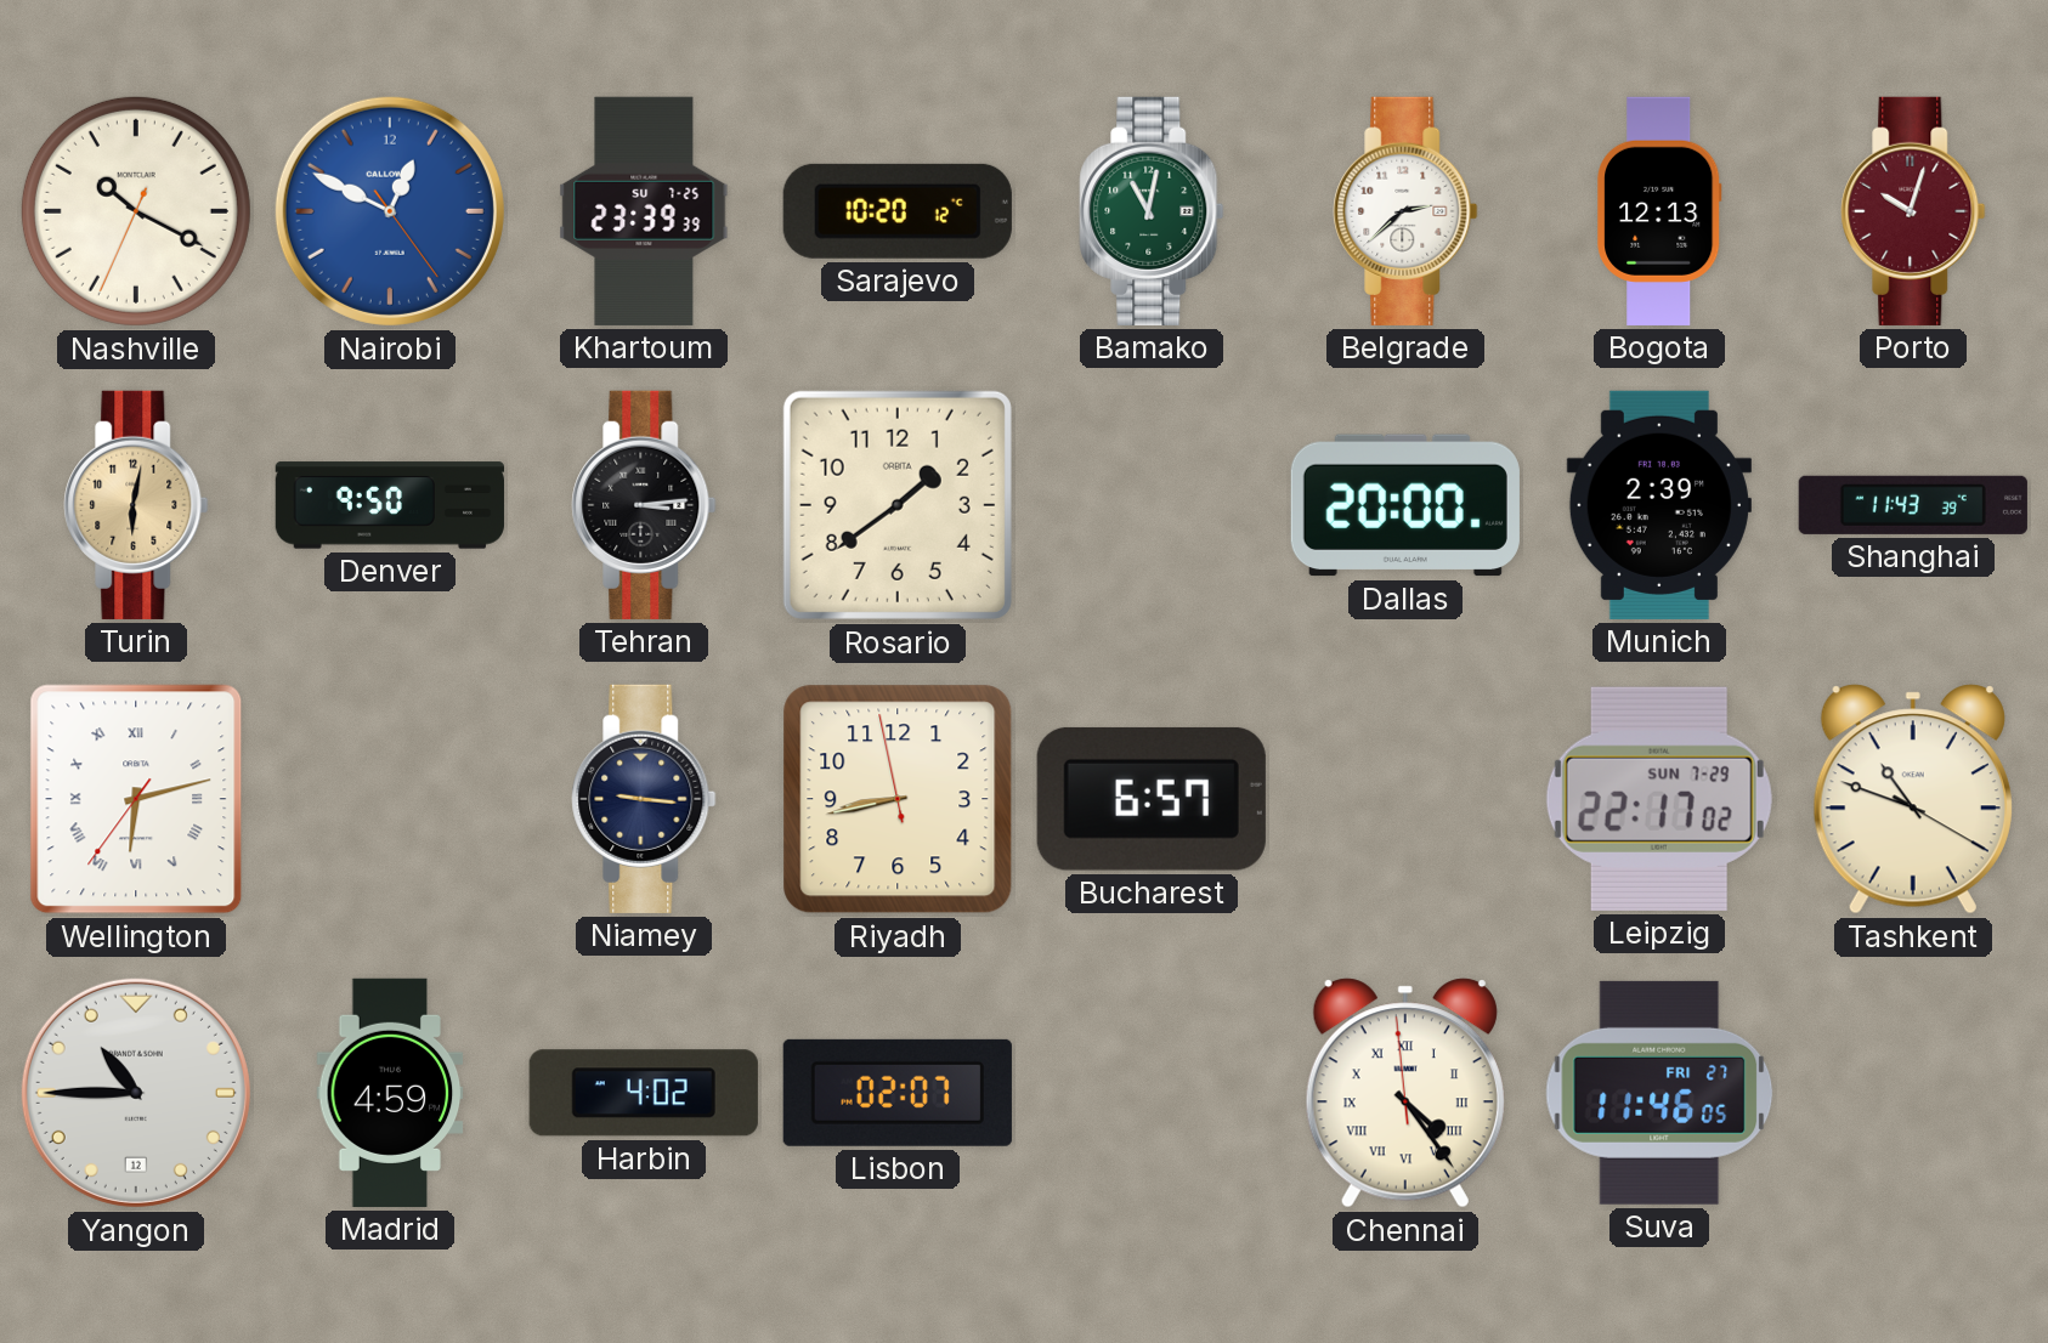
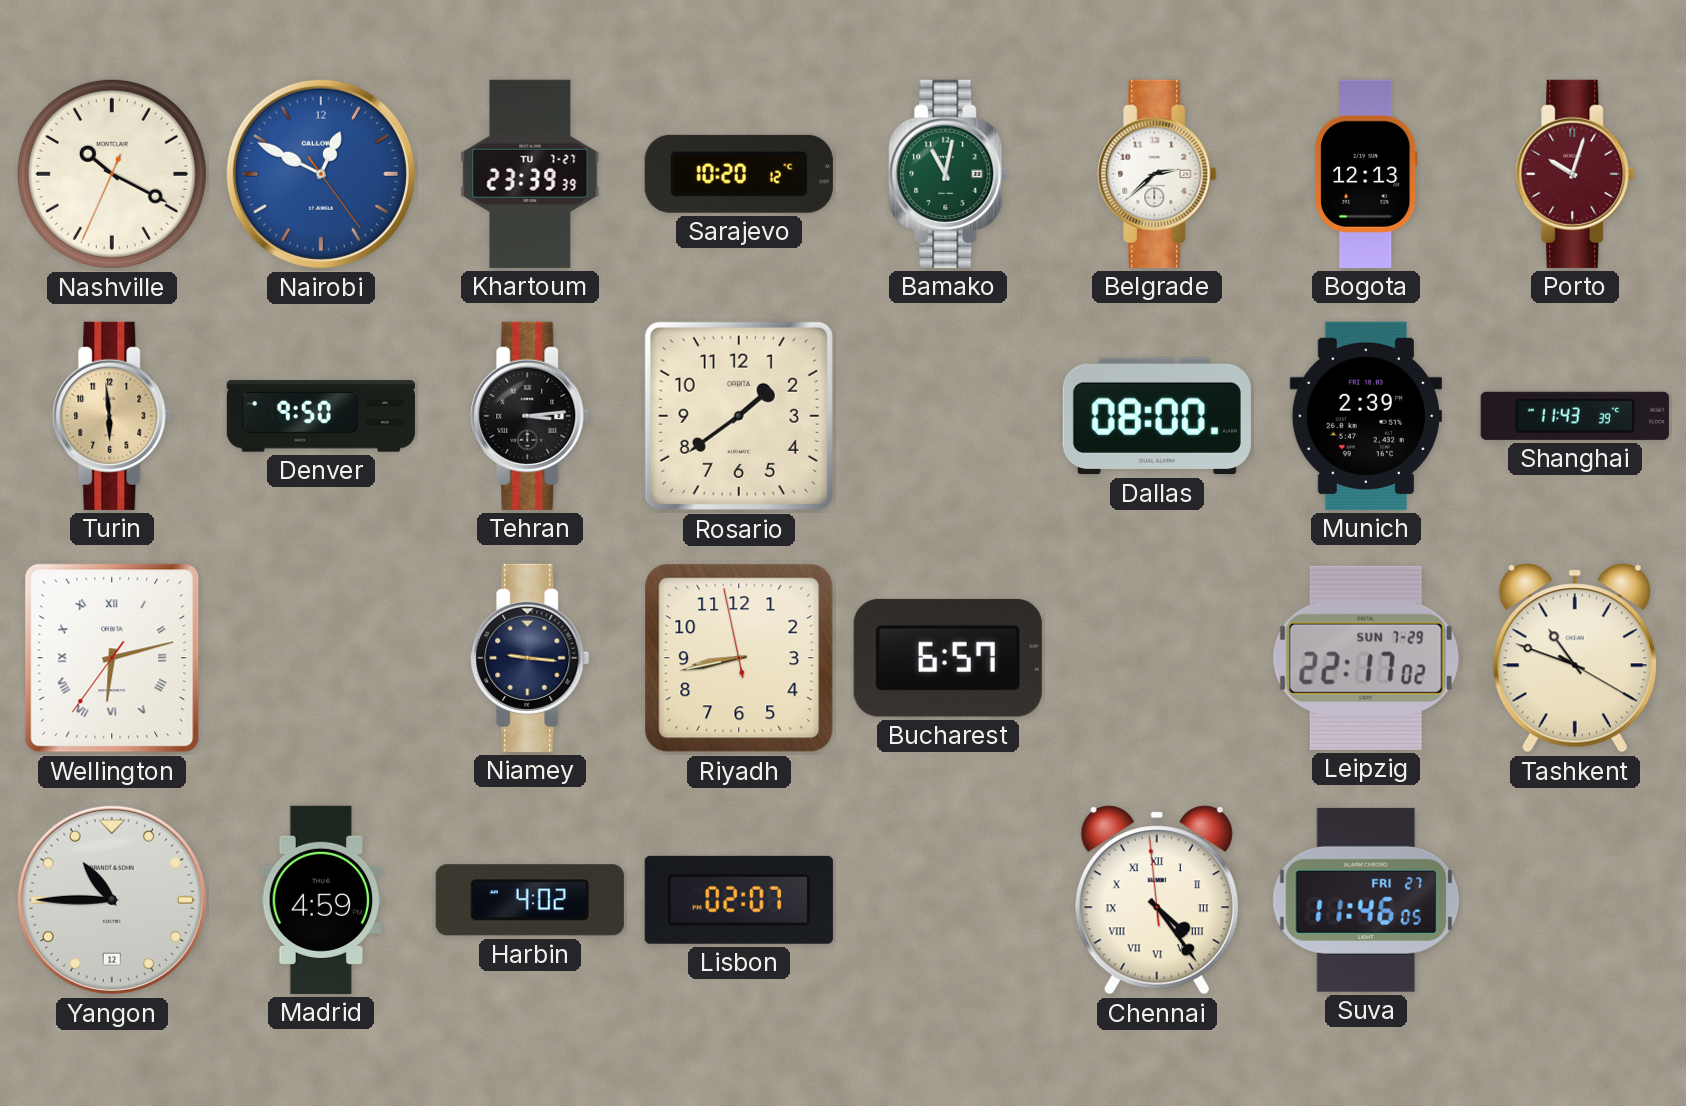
Khartoum date: SU 7-25 -> TU 7-27
Turin: 6:02 -> 5:59
Dallas: 20:00 -> 08:00
